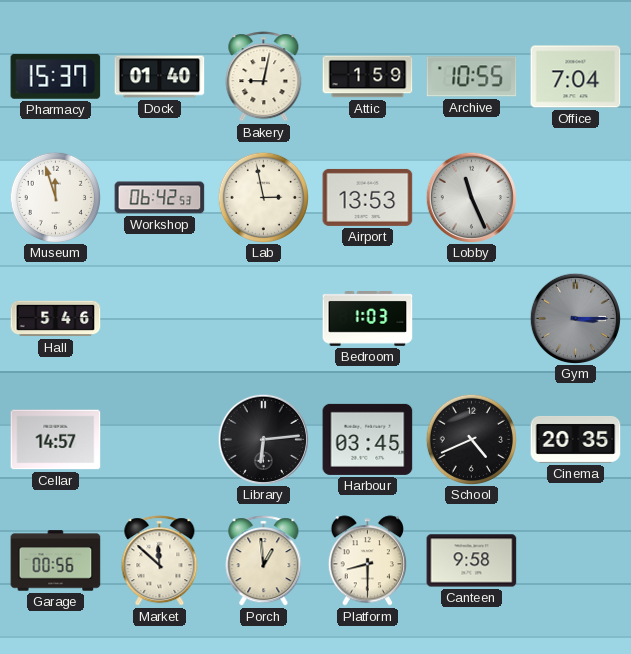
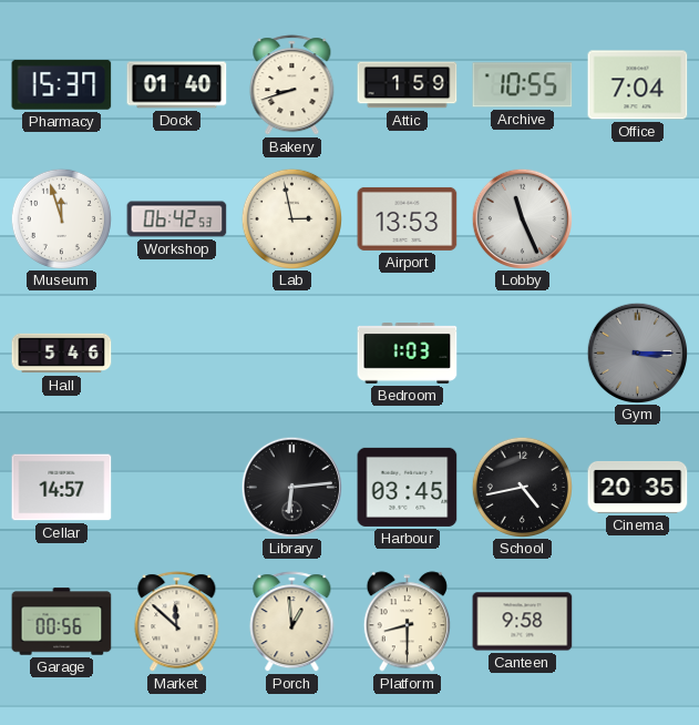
Bakery: 9:02 -> 8:42
School: 4:41 -> 4:43
